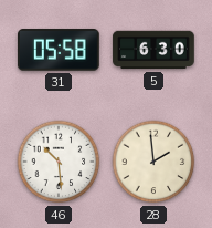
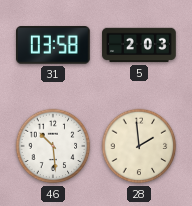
31: 05:58 -> 03:58
5: 6:30 -> 2:03
